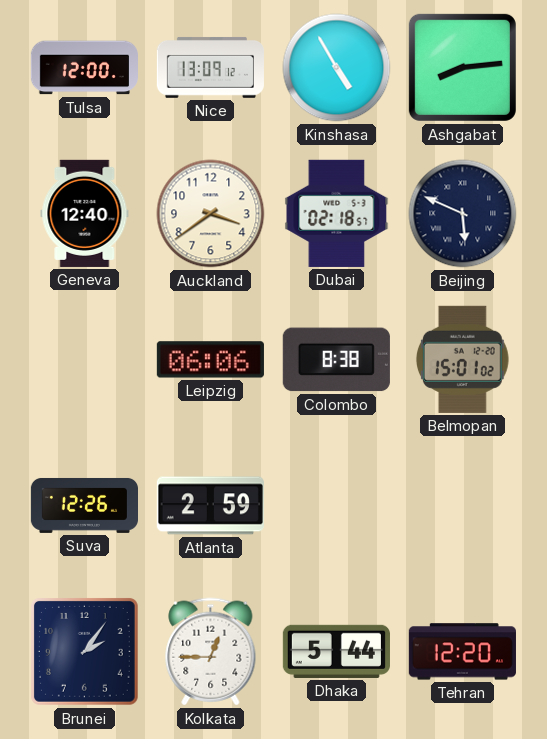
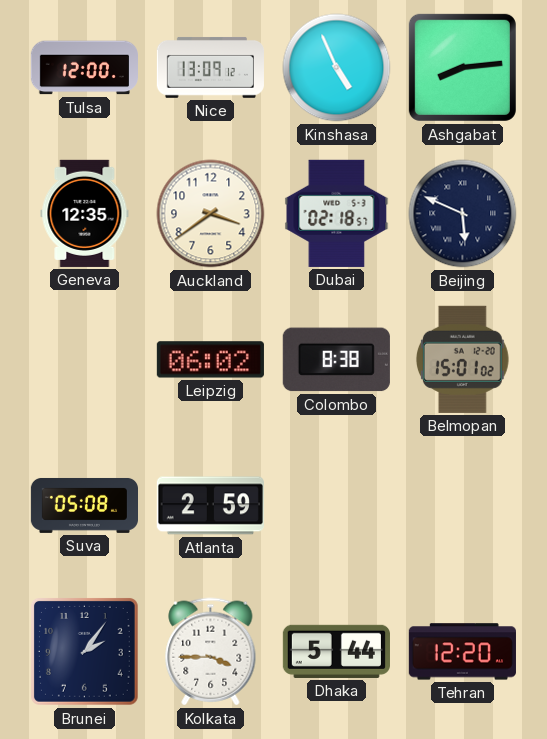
Kinshasa: 4:55 -> 4:56
Geneva: 12:40 -> 12:35
Leipzig: 06:06 -> 06:02
Suva: 12:26 -> 05:08
Kolkata: 12:45 -> 3:45
